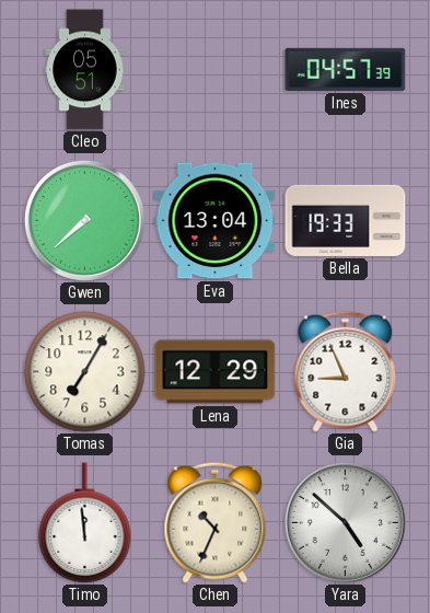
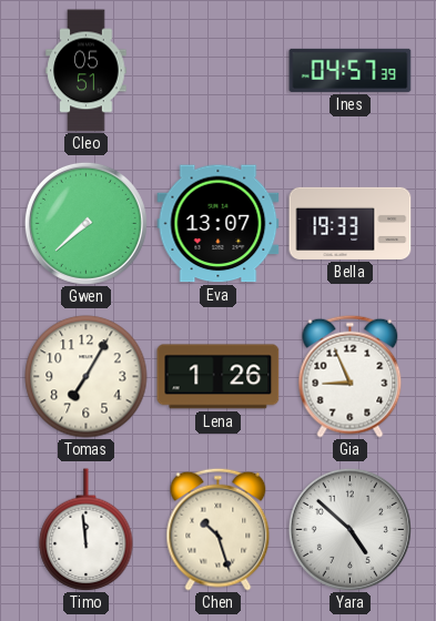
Eva: 13:04 -> 13:07
Lena: 12:29 -> 1:26
Chen: 10:34 -> 10:27
